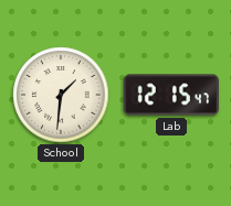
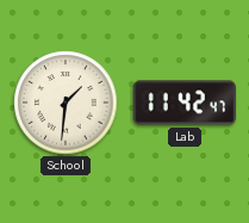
Lab: 12:15 -> 11:42
